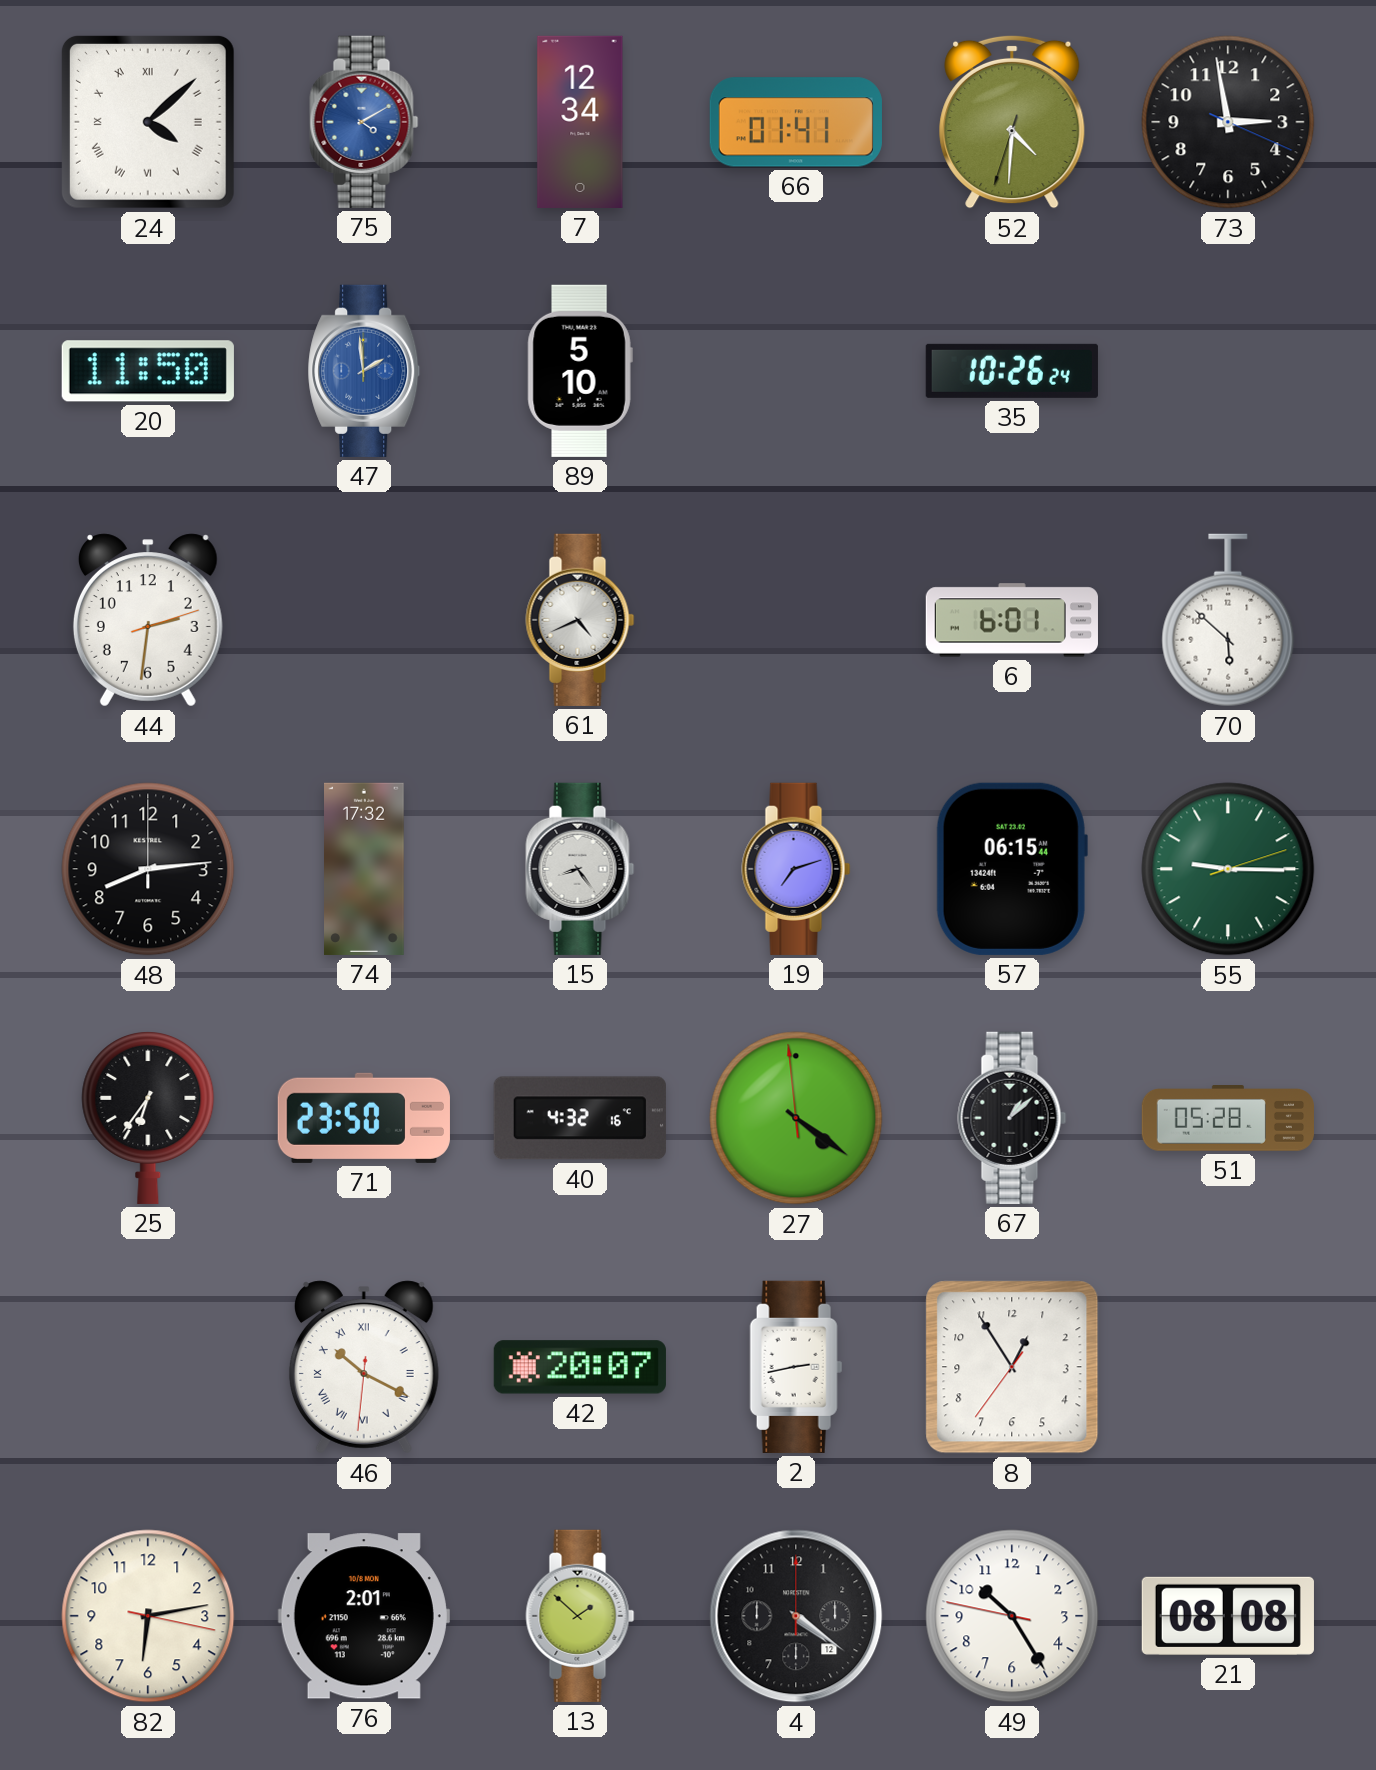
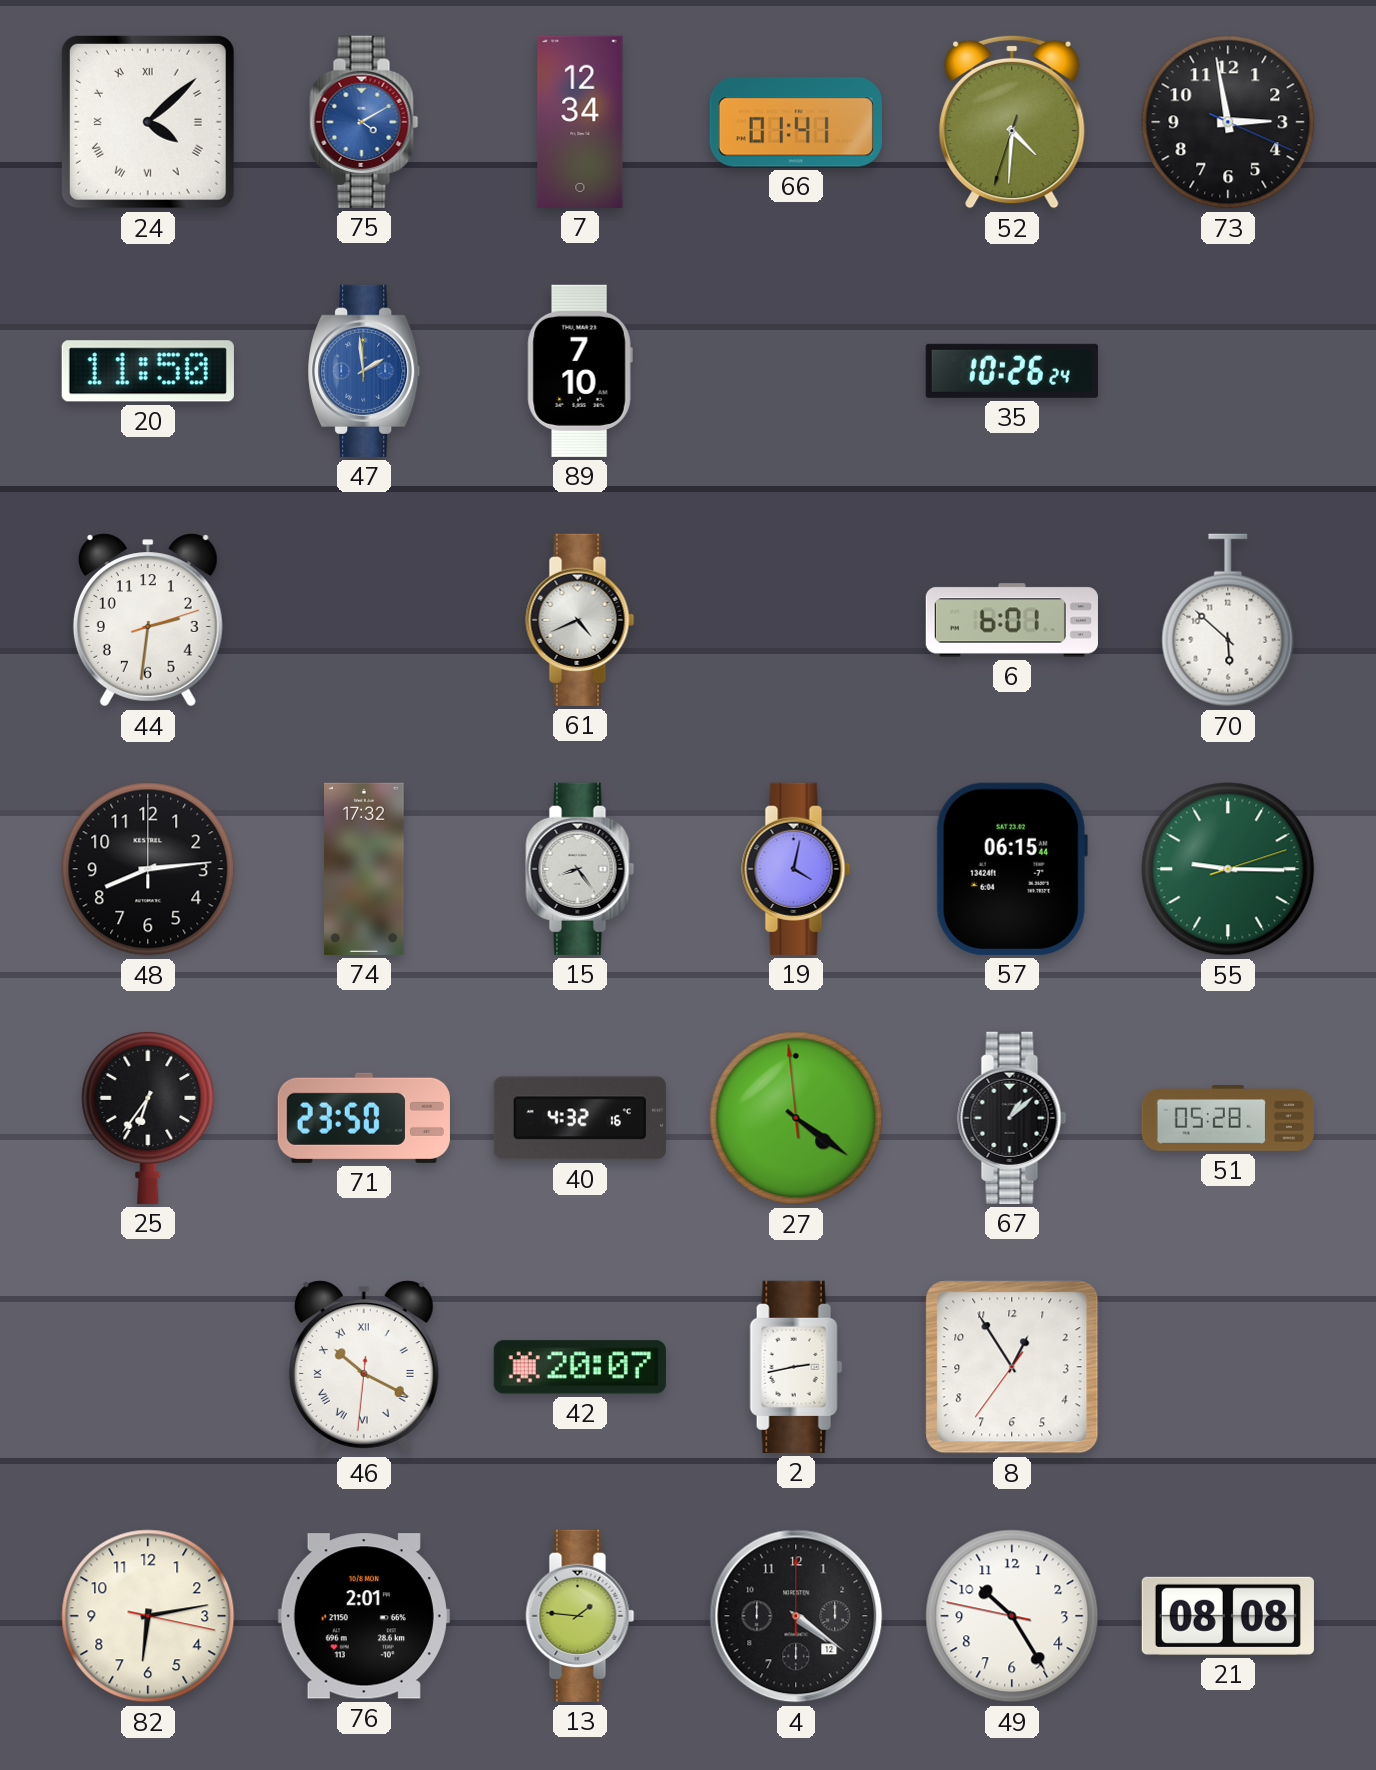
89: 5:10 -> 7:10
19: 7:12 -> 4:02
13: 1:52 -> 1:46
